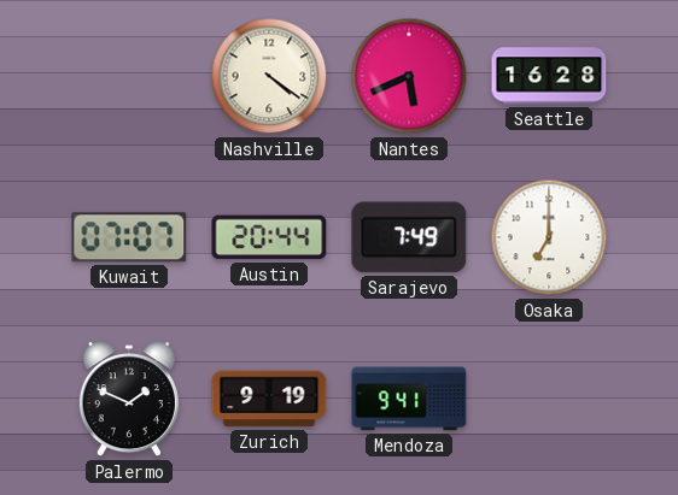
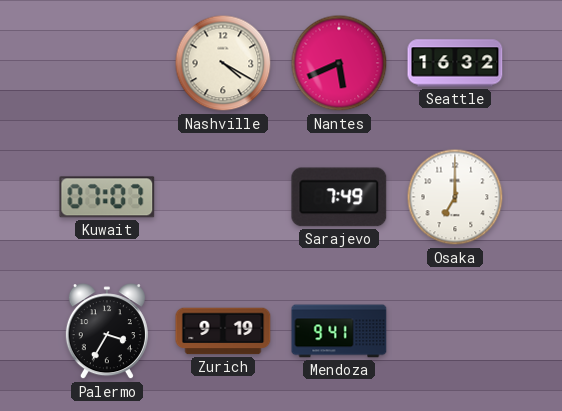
Nashville: 4:21 -> 4:20
Seattle: 16:28 -> 16:32
Austin: 20:44 -> none
Palermo: 1:49 -> 3:35
